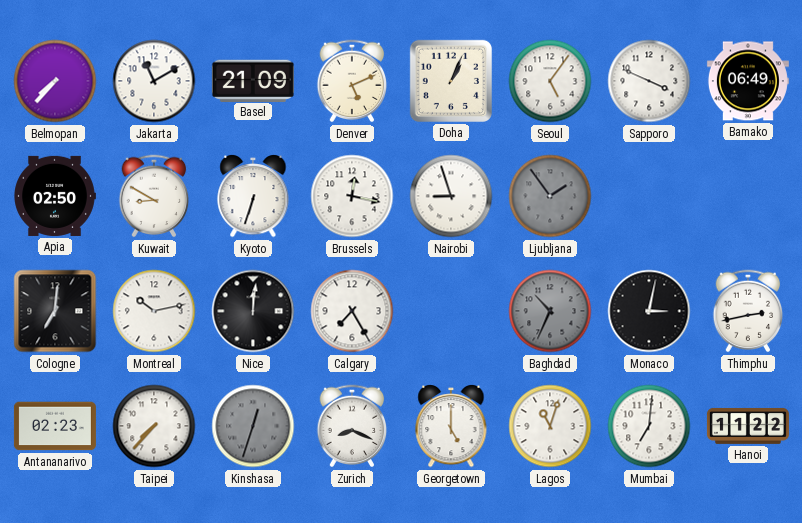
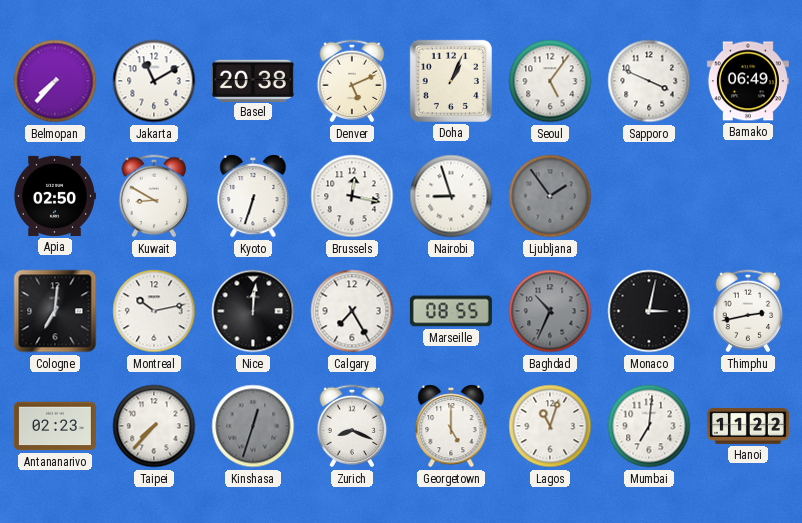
Basel: 21:09 -> 20:38
Marseille: none -> 08:55
